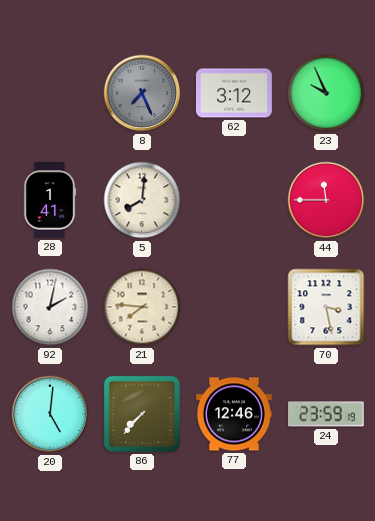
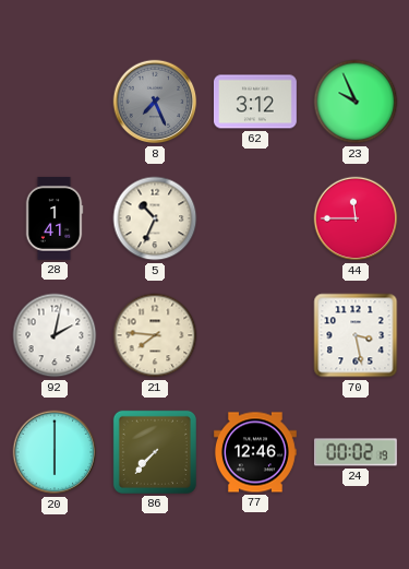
5: 8:01 -> 10:34
20: 5:01 -> 6:00
24: 23:59 -> 00:02
